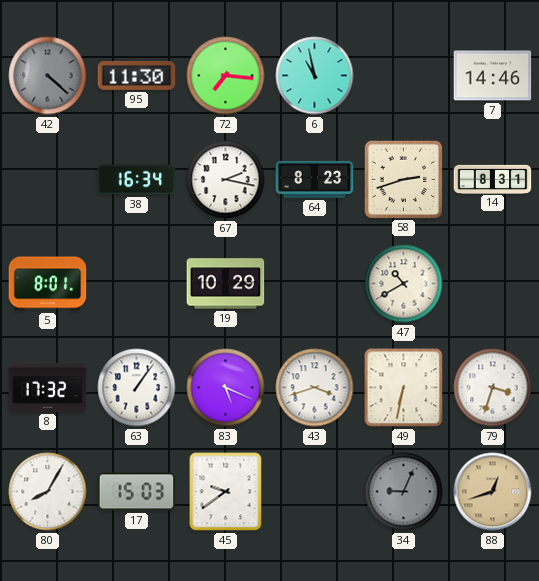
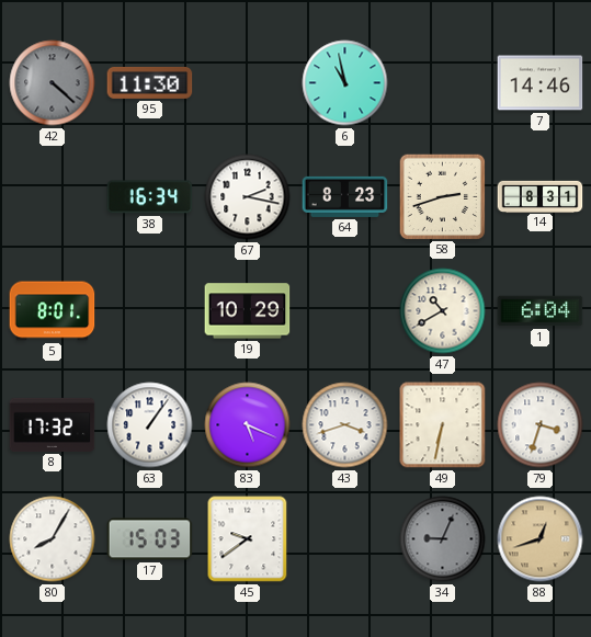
72: 7:16 -> none
1: none -> 6:04
